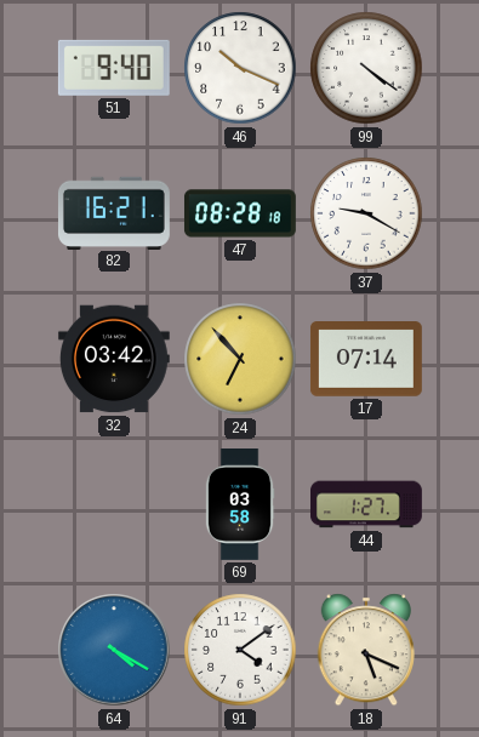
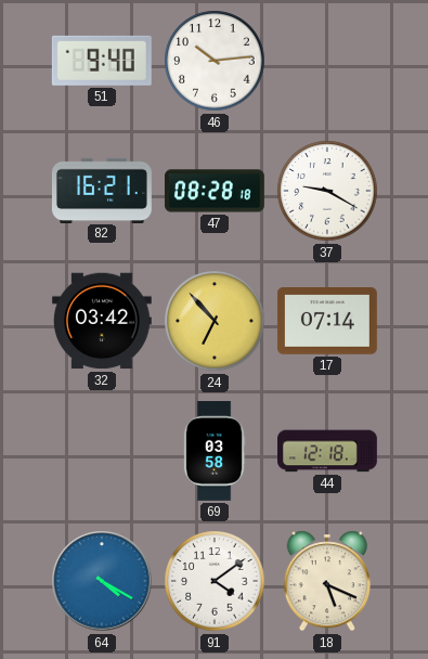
46: 10:19 -> 10:14
99: 4:21 -> none
44: 1:27 -> 12:18
